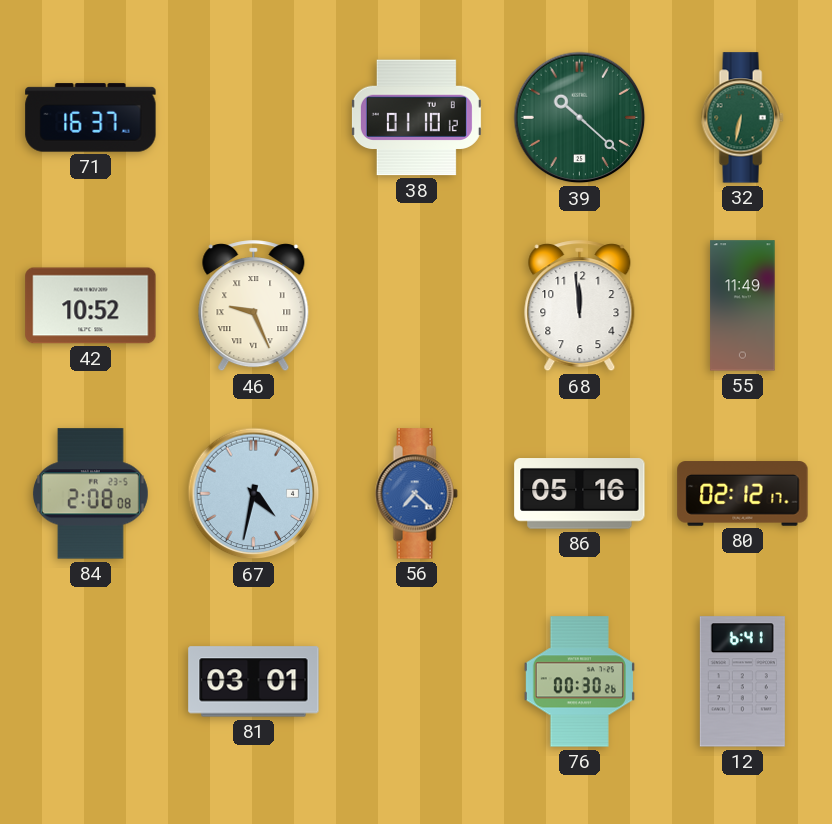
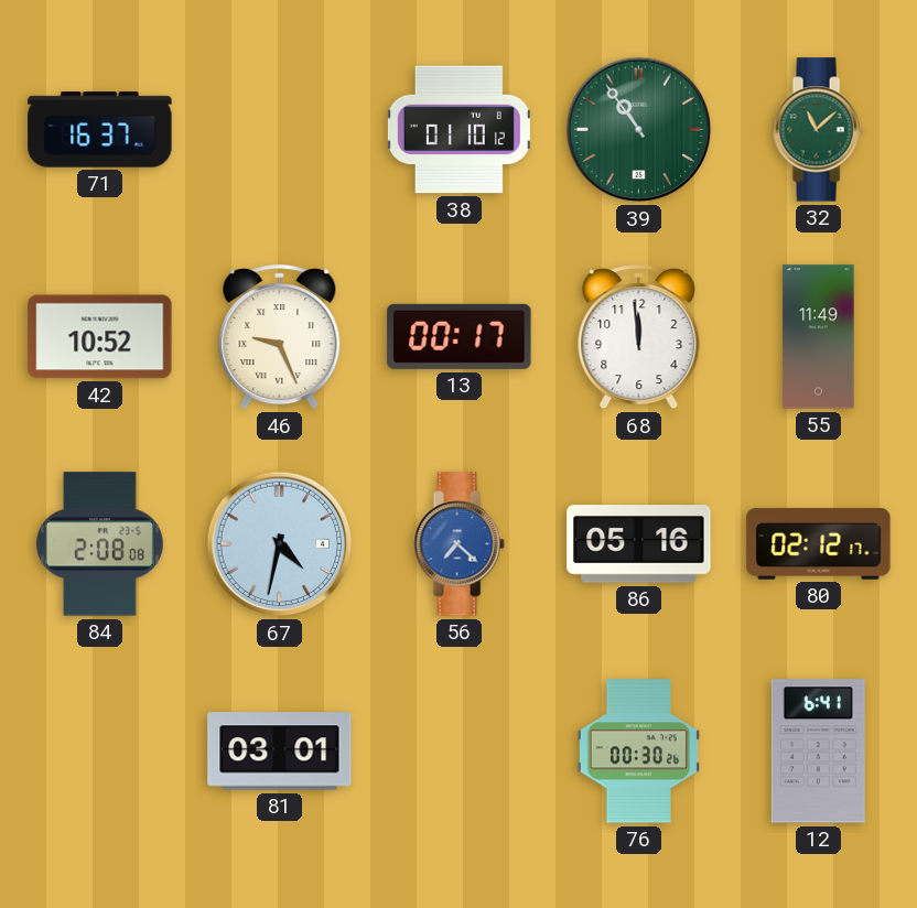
39: 10:22 -> 10:54
32: 6:32 -> 11:08
13: none -> 00:17
